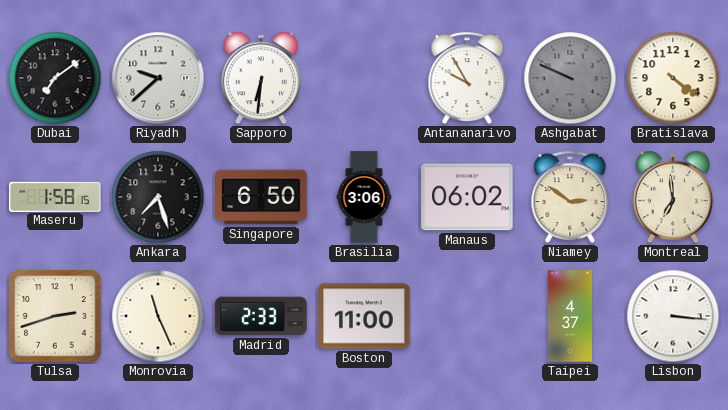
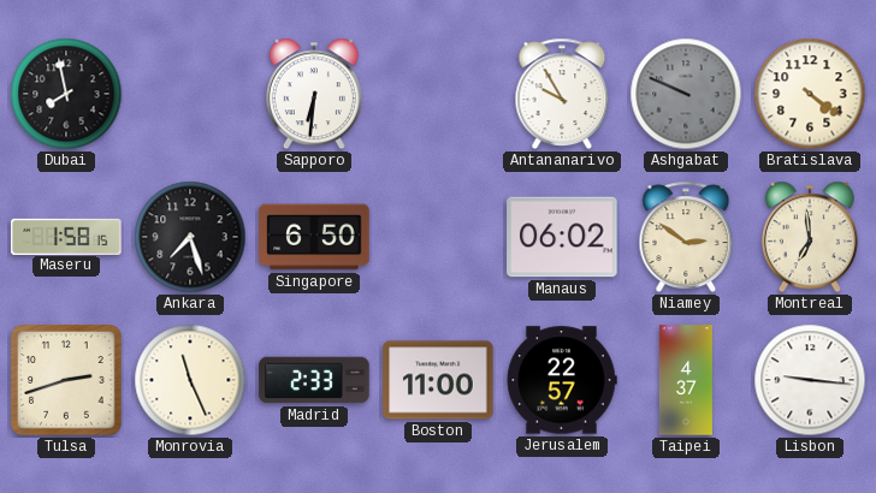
Dubai: 7:09 -> 7:58
Riyadh: 9:38 -> none
Brasilia: 3:06 -> none
Jerusalem: none -> 22:57
Lisbon: 3:16 -> 9:16
